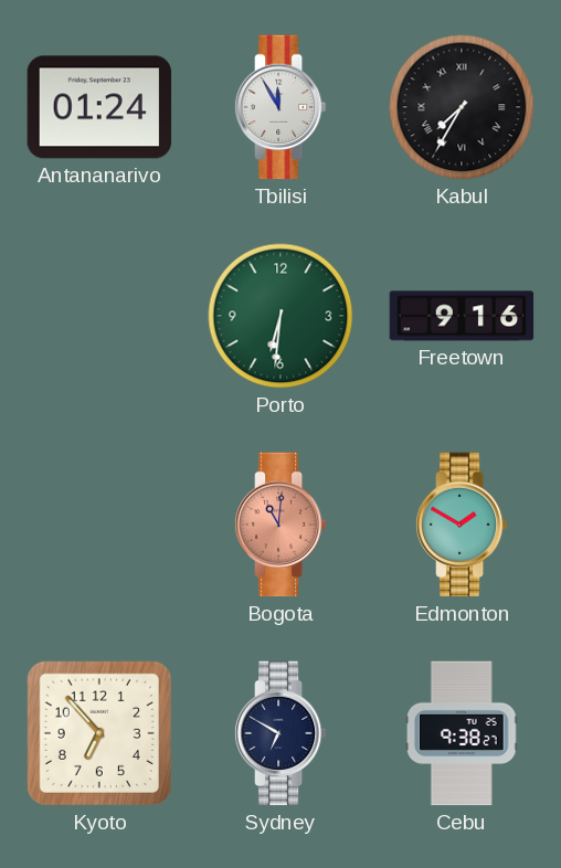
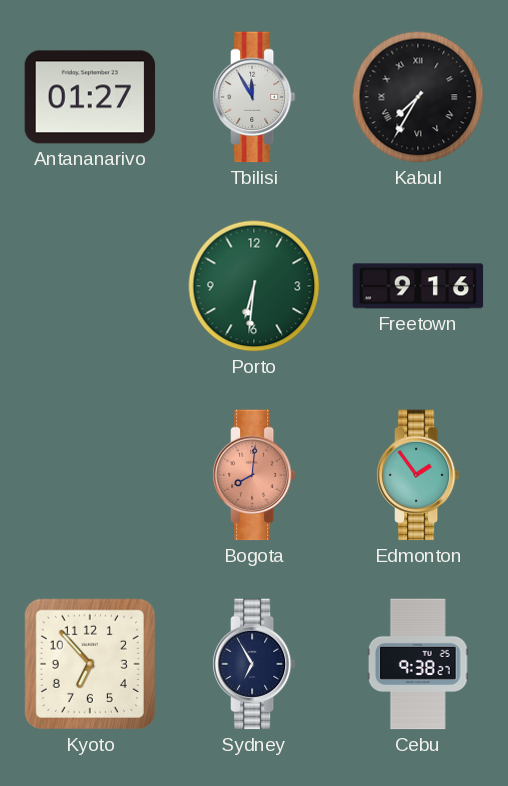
Antananarivo: 01:24 -> 01:27
Bogota: 11:01 -> 8:01
Edmonton: 1:50 -> 1:54
Sydney: 6:50 -> 6:55
